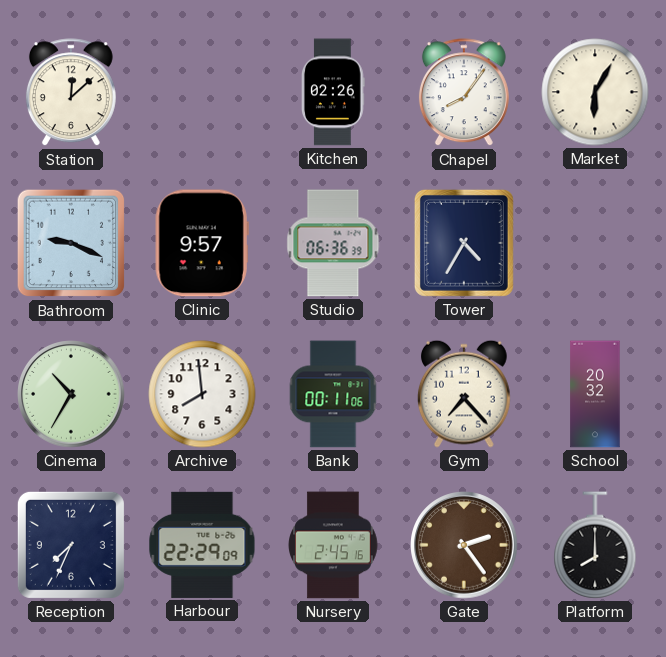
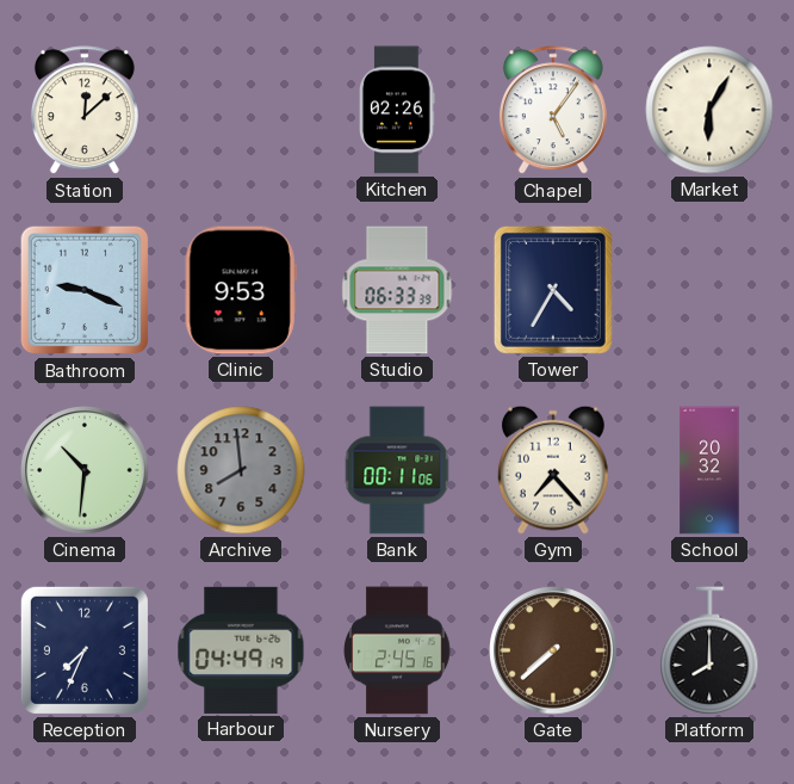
Chapel: 8:06 -> 5:06
Clinic: 9:57 -> 9:53
Studio: 06:36 -> 06:33
Cinema: 10:35 -> 10:31
Archive dial: white -> grey
Harbour: 22:29 -> 04:49
Gate: 2:24 -> 7:38
